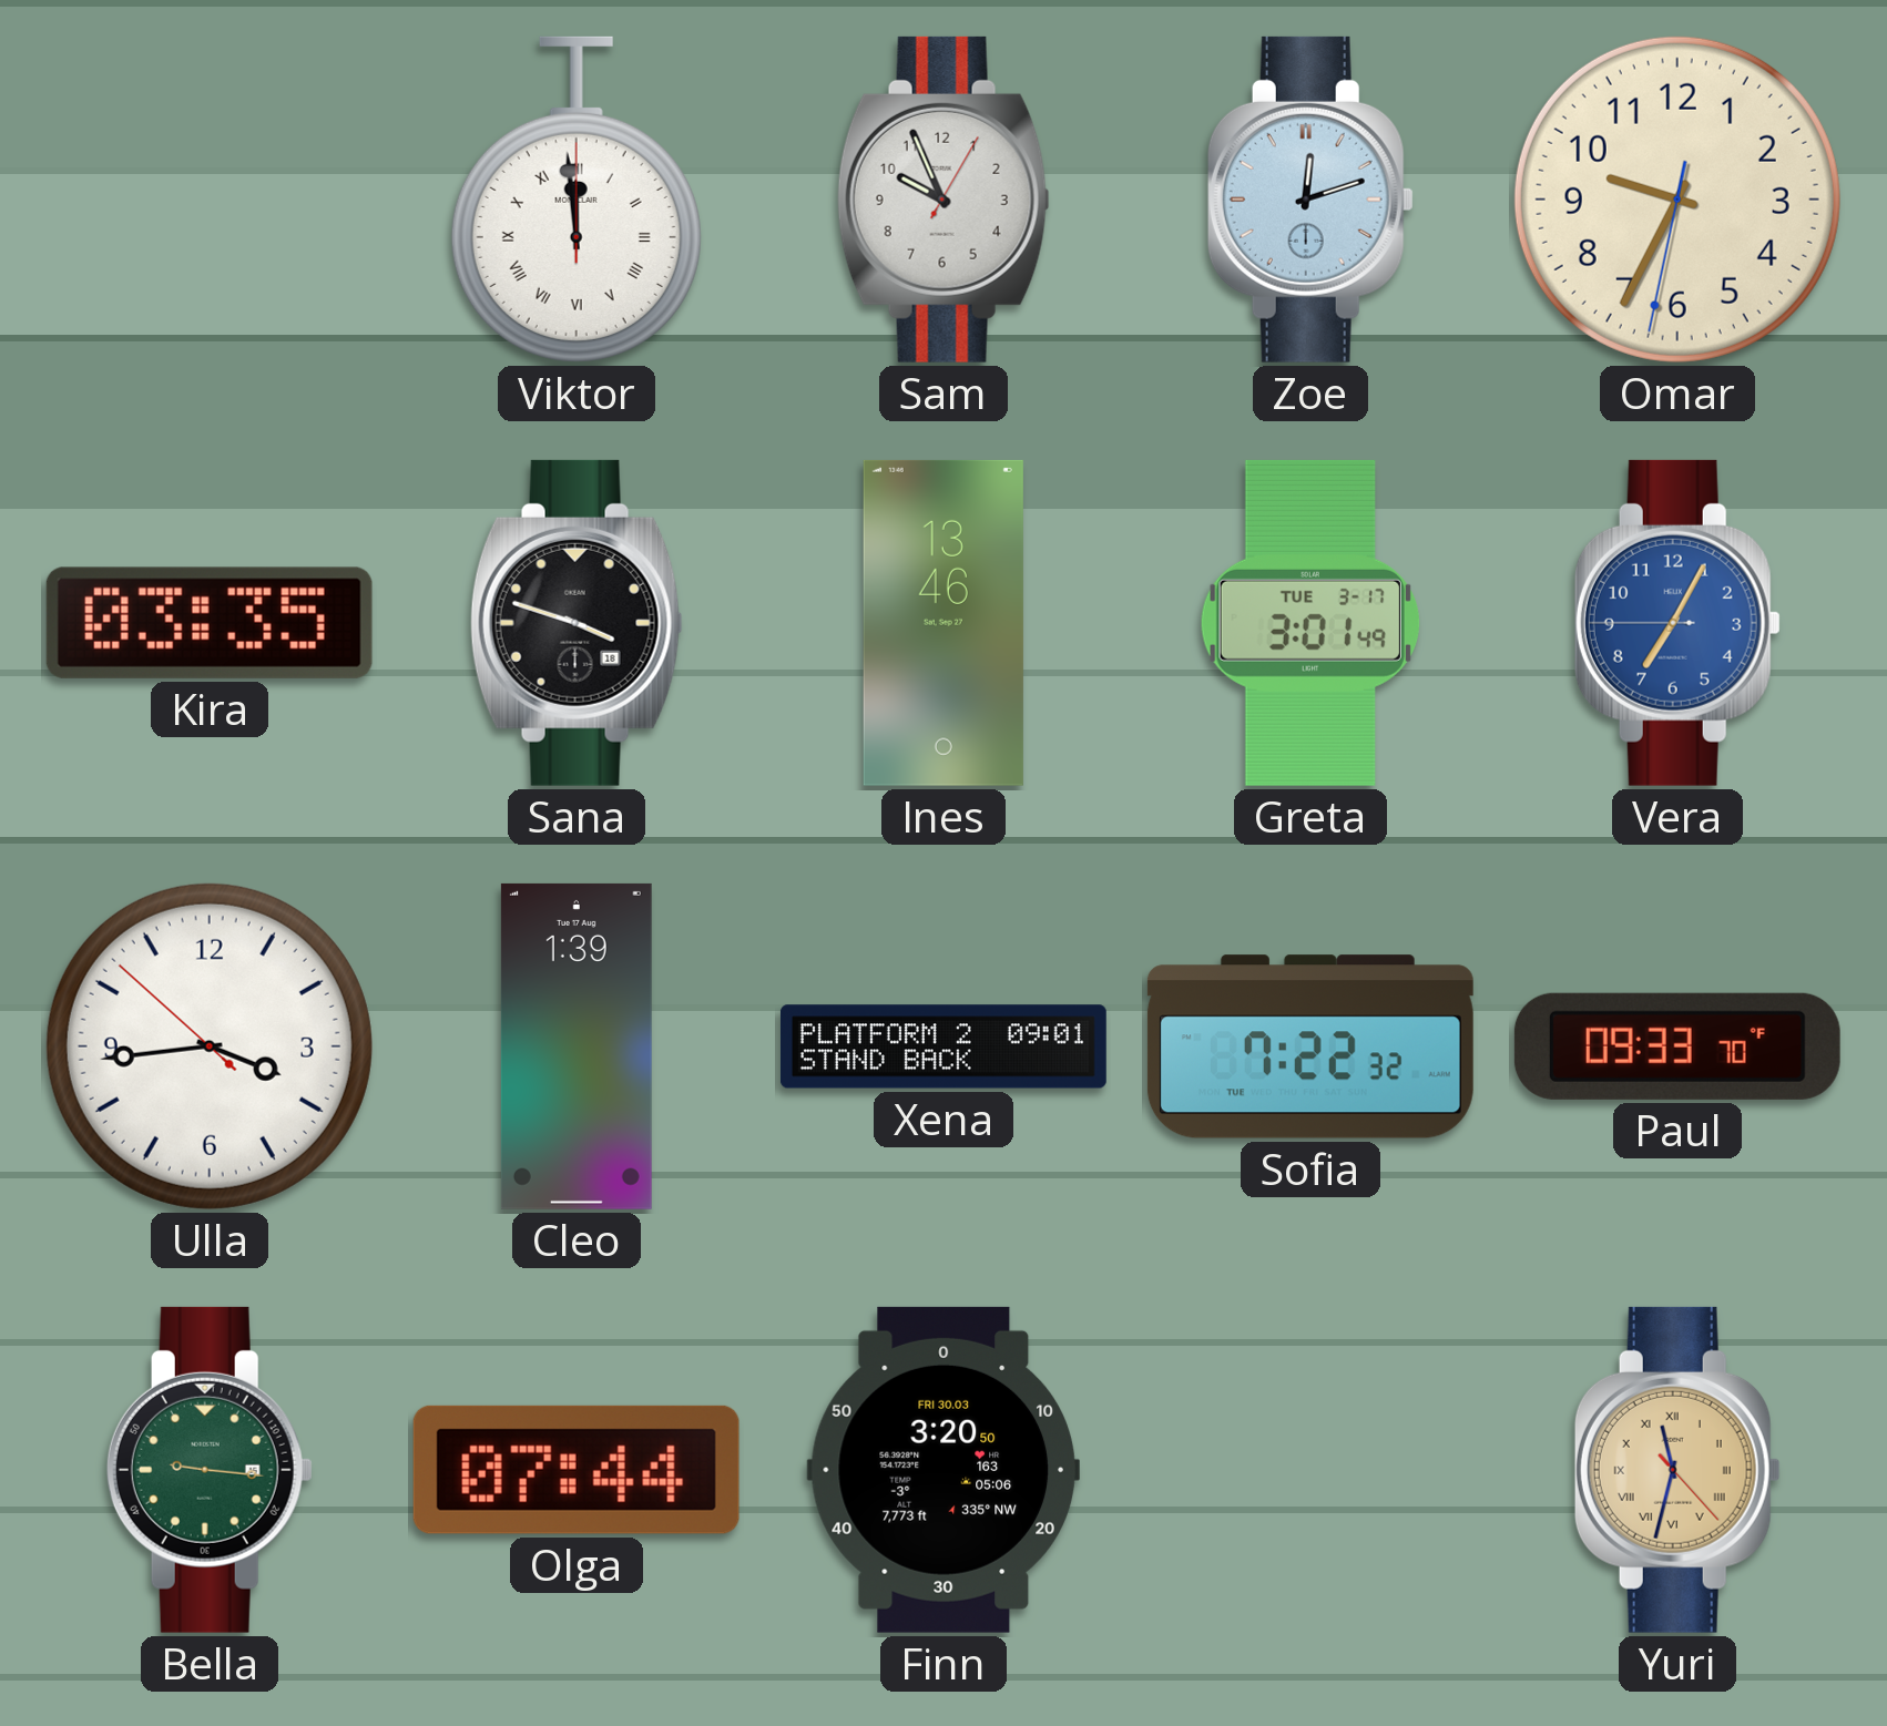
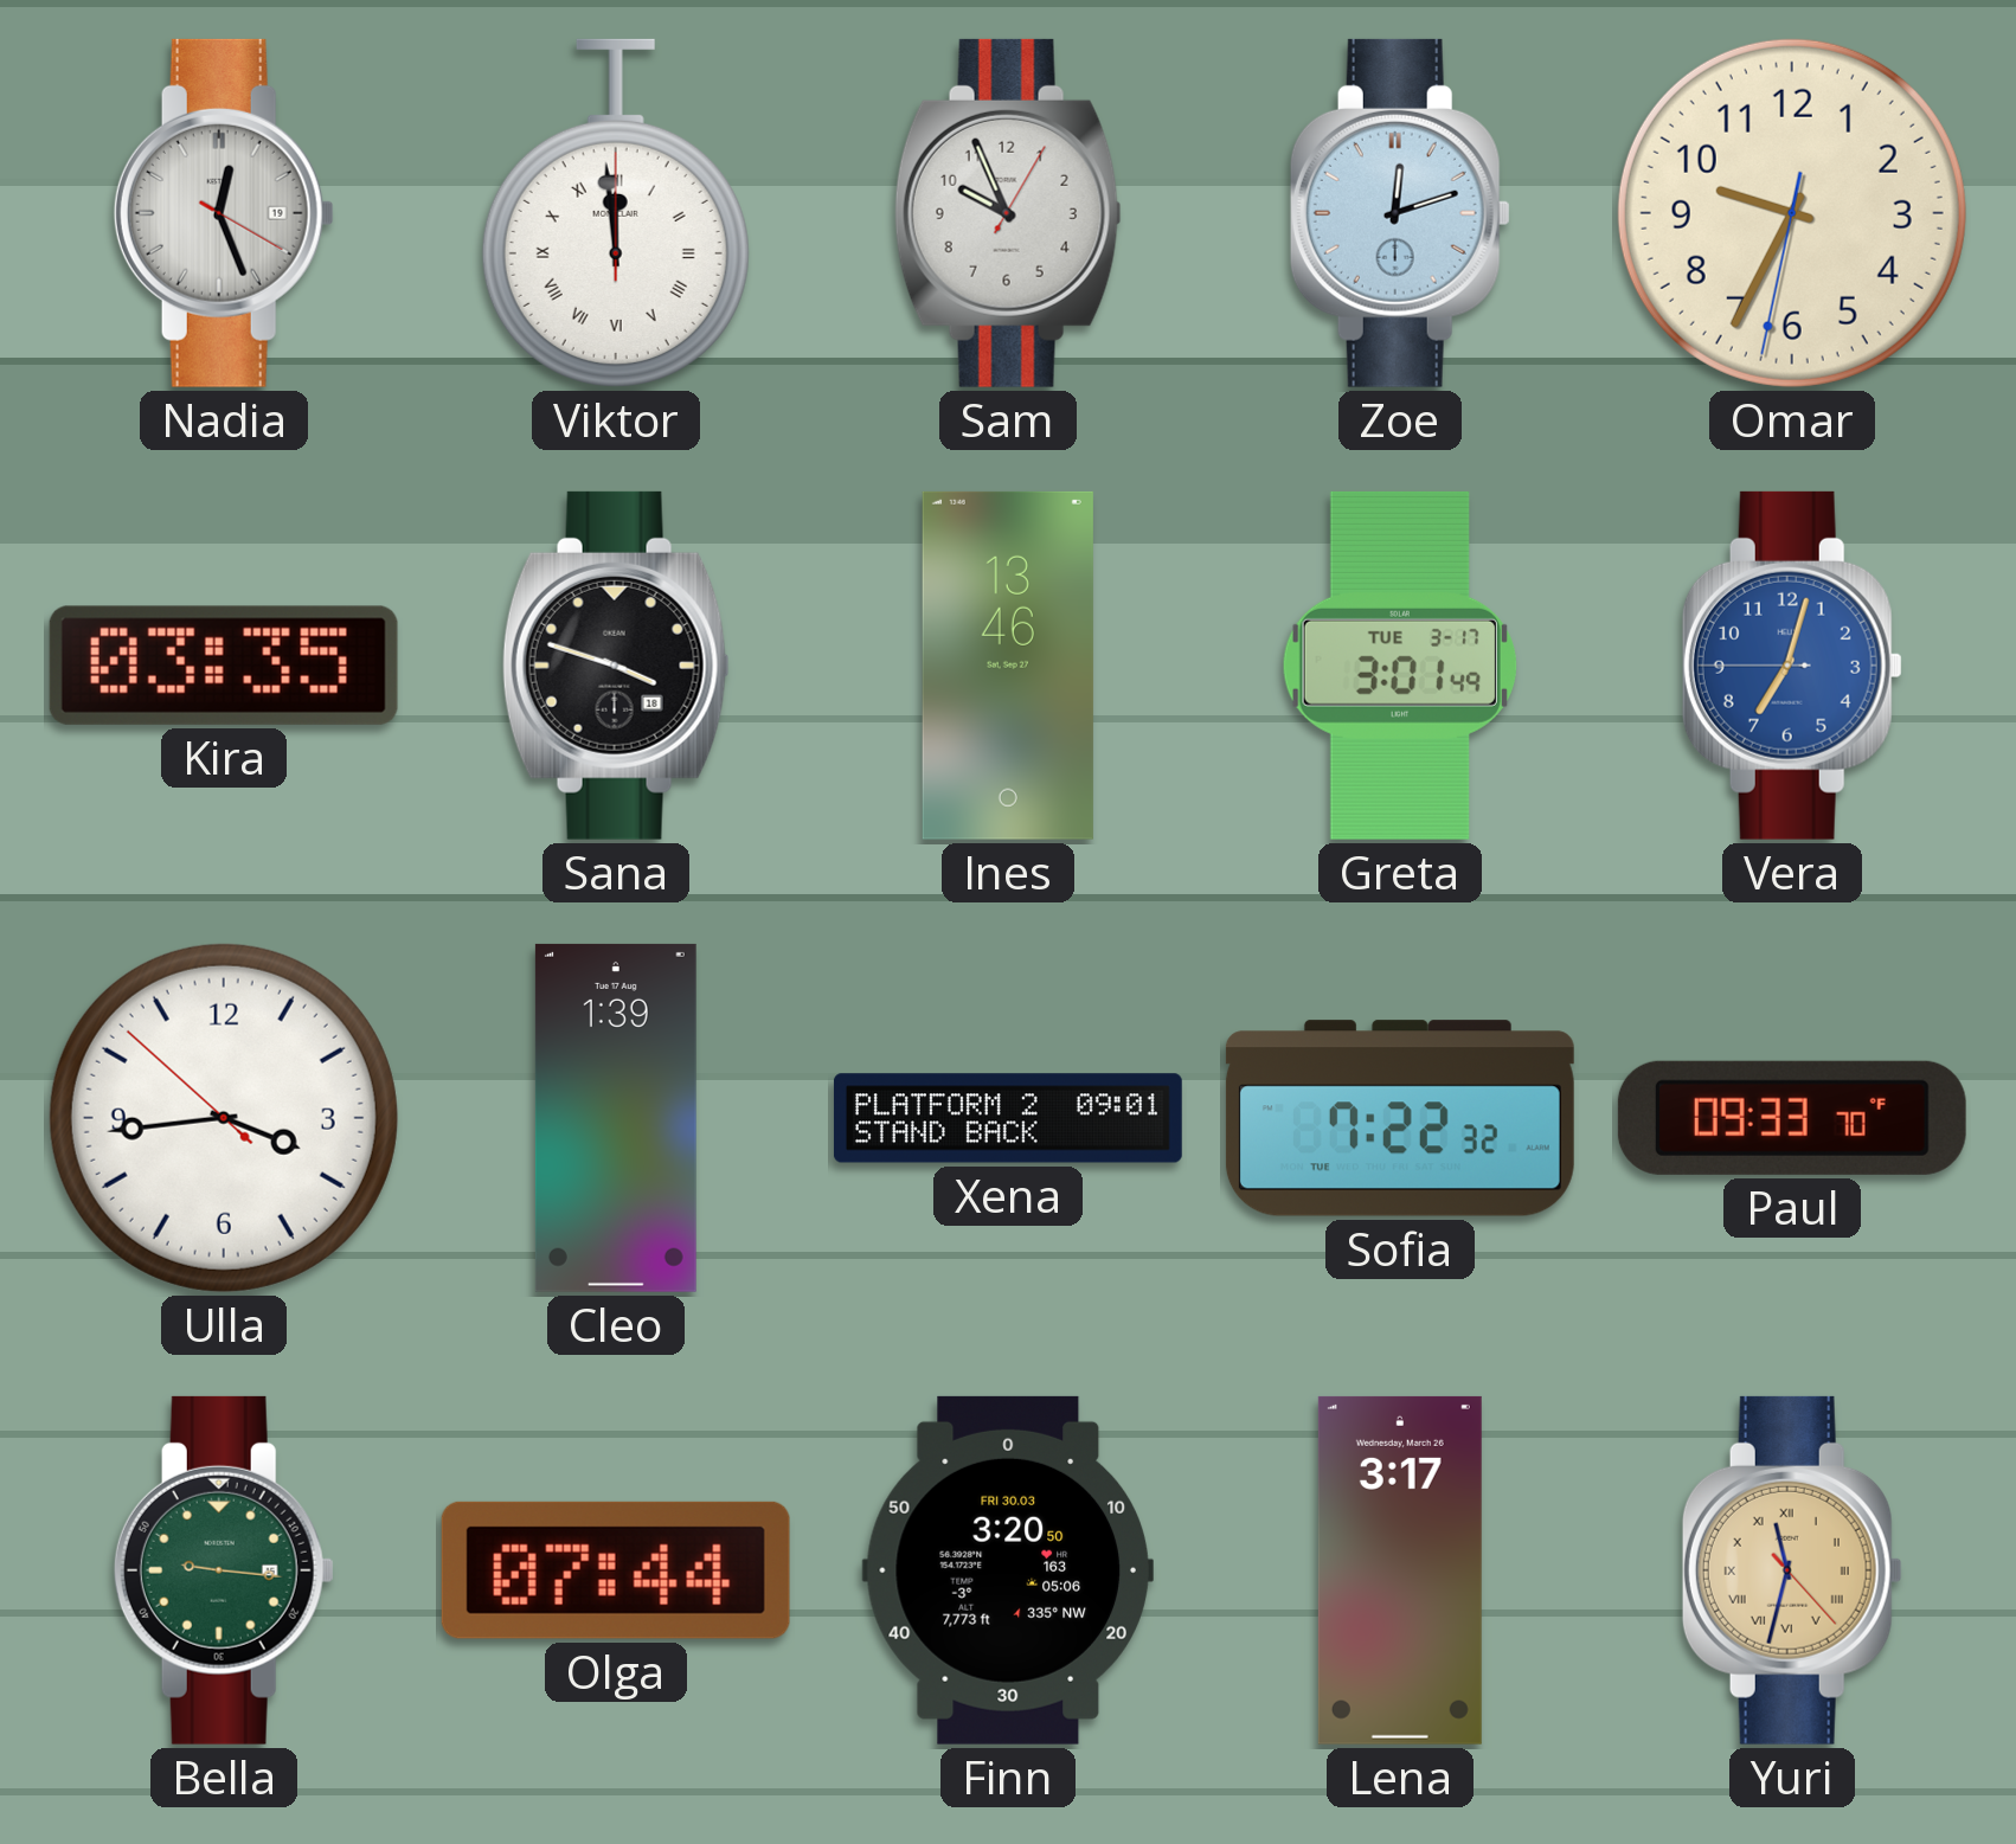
Nadia: none -> 12:26
Vera: 7:04 -> 7:02
Lena: none -> 3:17
